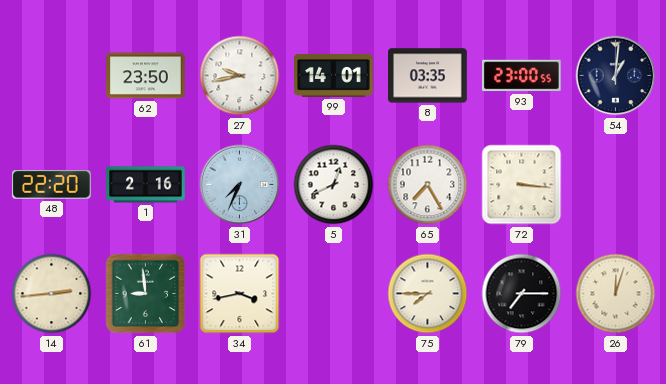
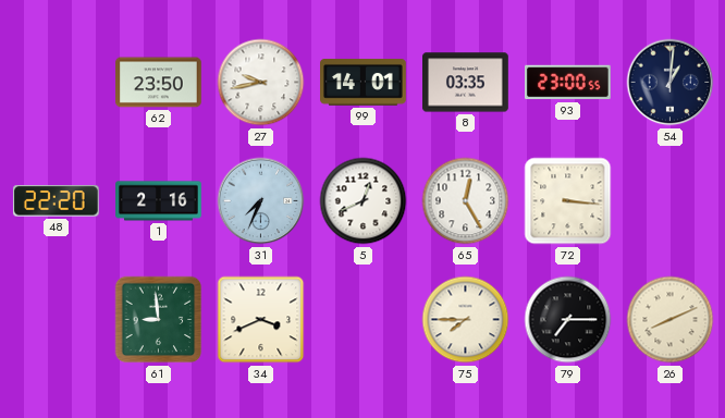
65: 7:25 -> 12:25
14: 2:44 -> none
34: 3:43 -> 3:41
26: 12:03 -> 8:11
